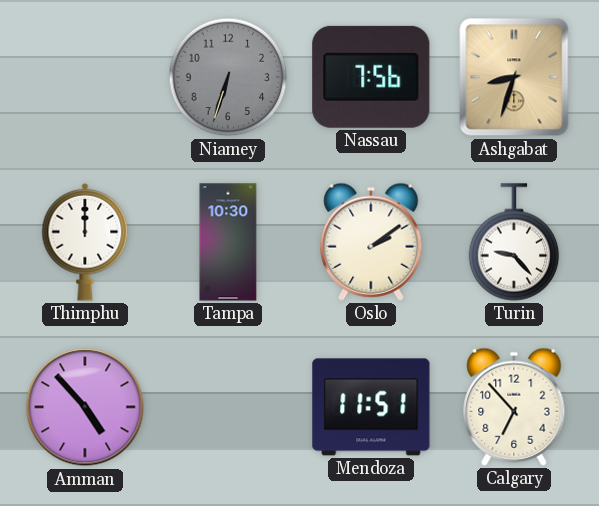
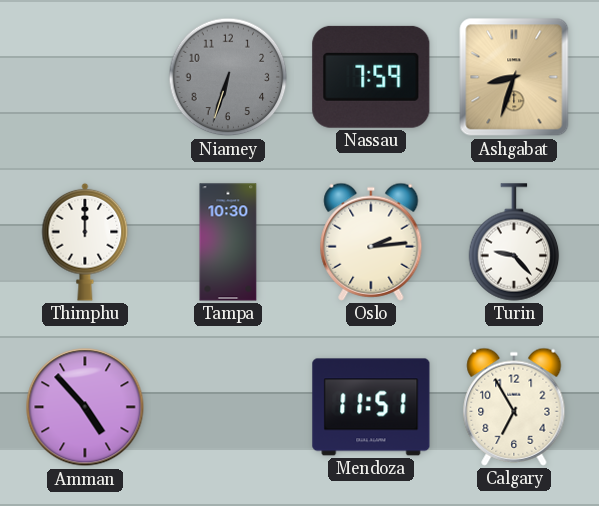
Nassau: 7:56 -> 7:59
Oslo: 2:09 -> 2:14
Calgary: 6:53 -> 6:55
